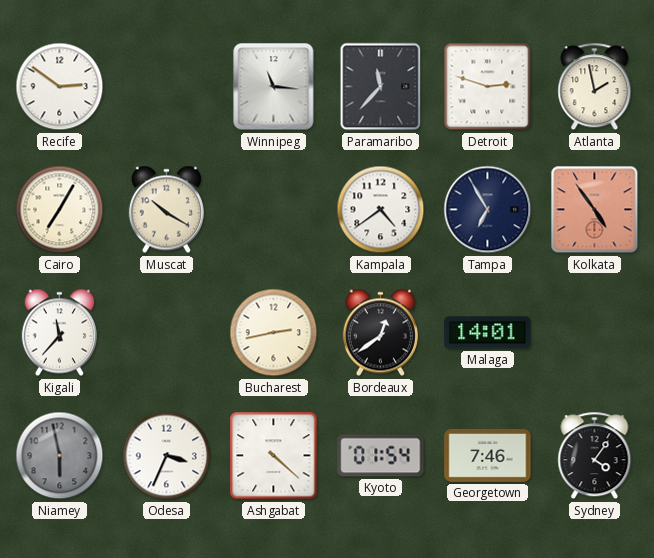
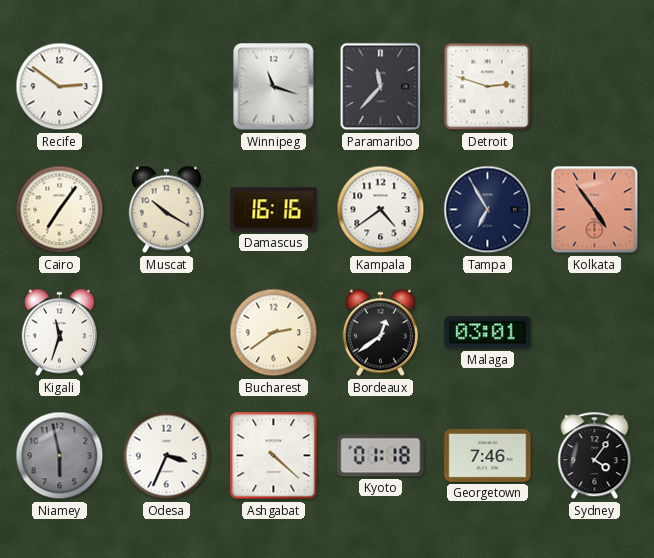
Winnipeg: 11:16 -> 11:18
Atlanta: 1:58 -> none
Cairo: 7:05 -> 7:06
Damascus: none -> 16:16
Kigali: 11:37 -> 11:33
Bucharest: 2:43 -> 2:39
Malaga: 14:01 -> 03:01
Kyoto: 01:54 -> 01:18
